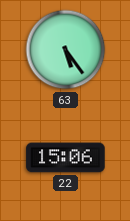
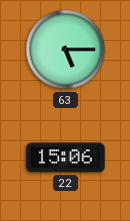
63: 5:24 -> 5:15
